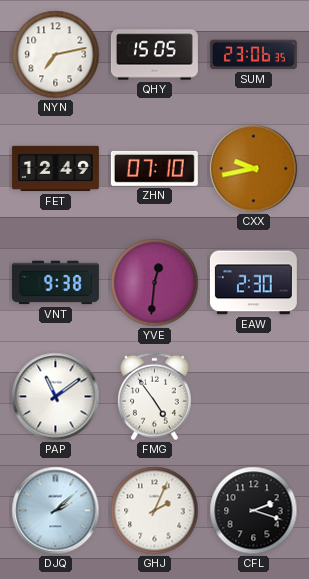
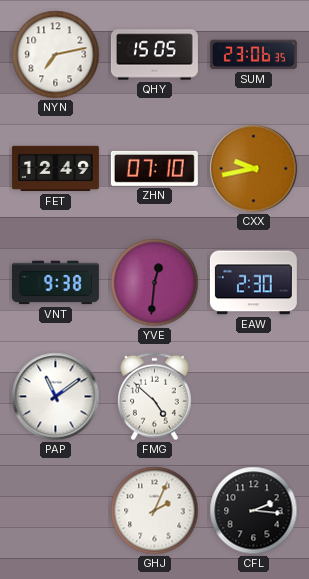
FMG: 4:54 -> 4:52
DJQ: 2:08 -> none
CFL: 2:18 -> 2:16
